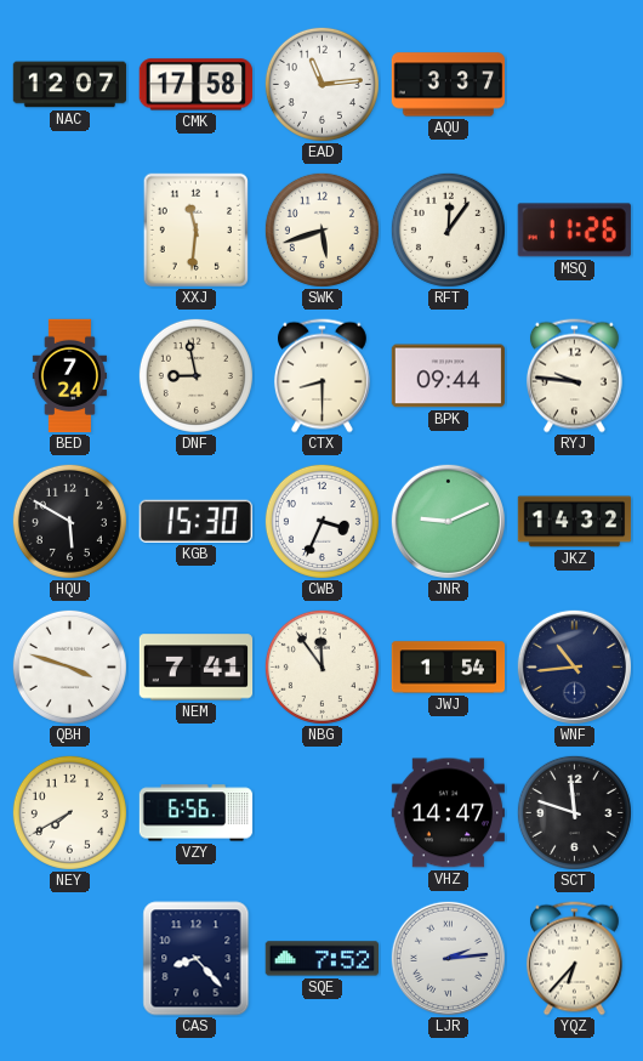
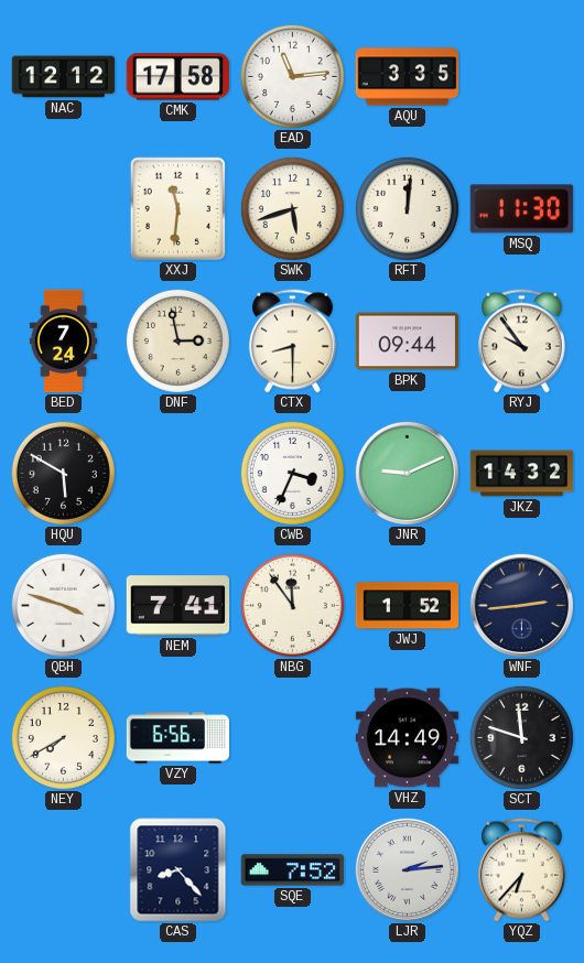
NAC: 12:07 -> 12:12
AQU: 3:37 -> 3:35
RFT: 12:06 -> 12:01
MSQ: 11:26 -> 11:30
DNF: 8:58 -> 2:58
RYJ: 9:46 -> 9:54
KGB: 15:30 -> none
JWJ: 1:54 -> 1:52
WNF: 10:44 -> 2:44
VHZ: 14:47 -> 14:49
